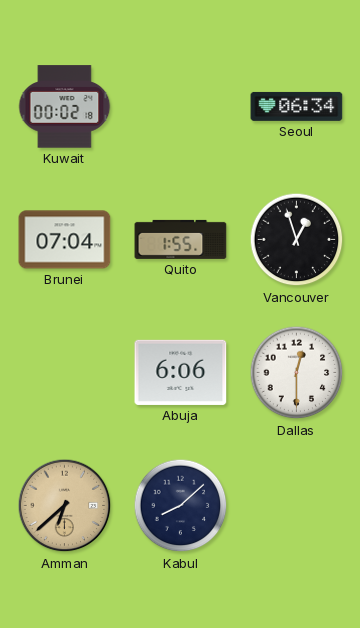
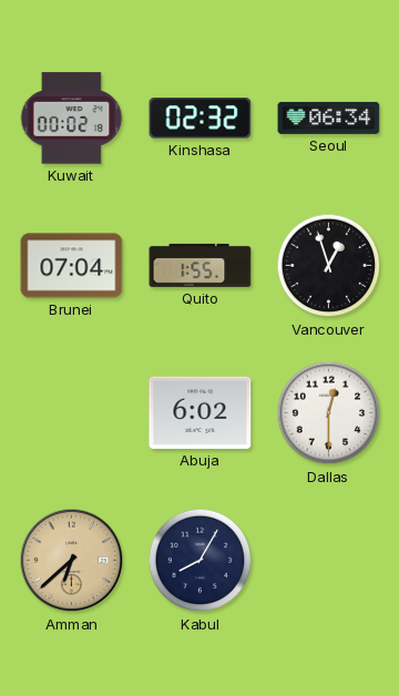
Kinshasa: none -> 02:32
Abuja: 6:06 -> 6:02
Kabul: 8:08 -> 8:05
